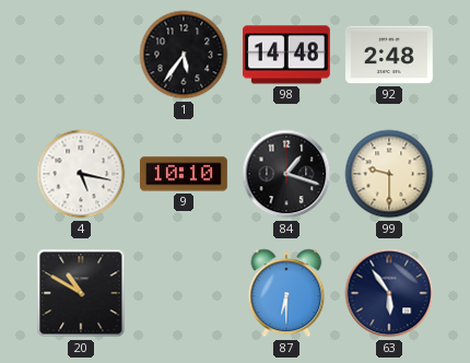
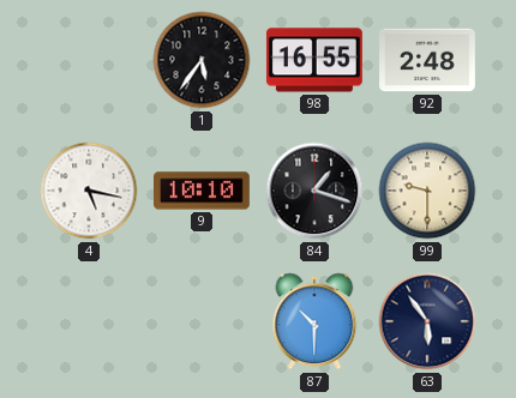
98: 14:48 -> 16:55
20: 10:50 -> none
87: 6:30 -> 10:30
